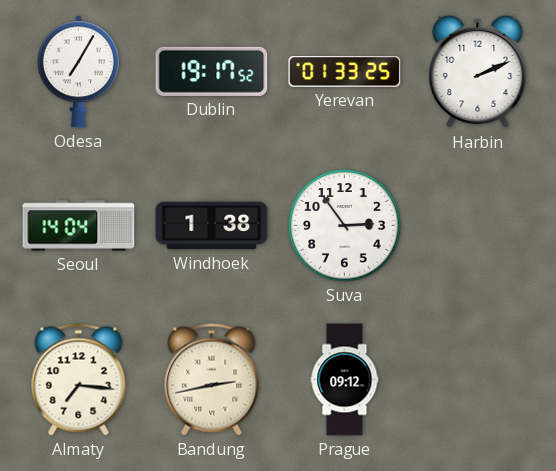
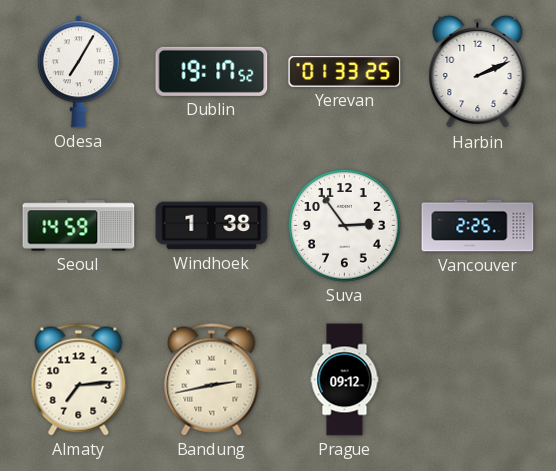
Seoul: 14:04 -> 14:59
Vancouver: none -> 2:25
Almaty: 7:16 -> 7:14
